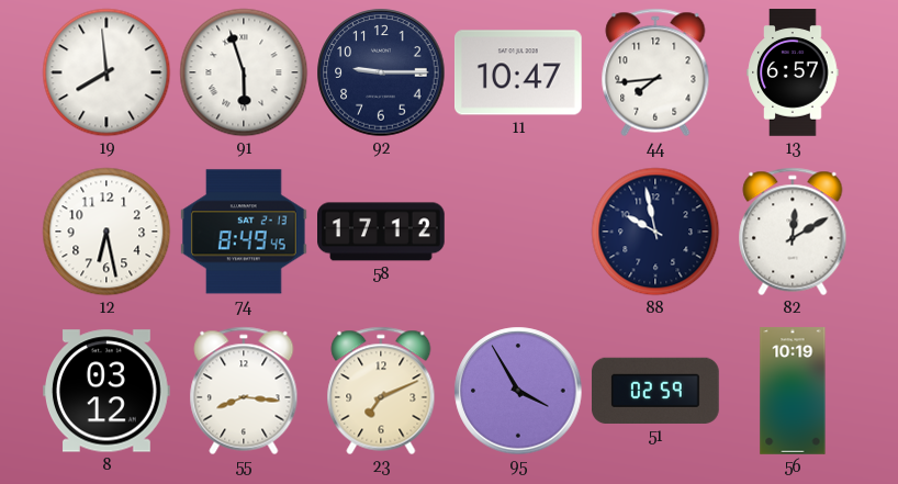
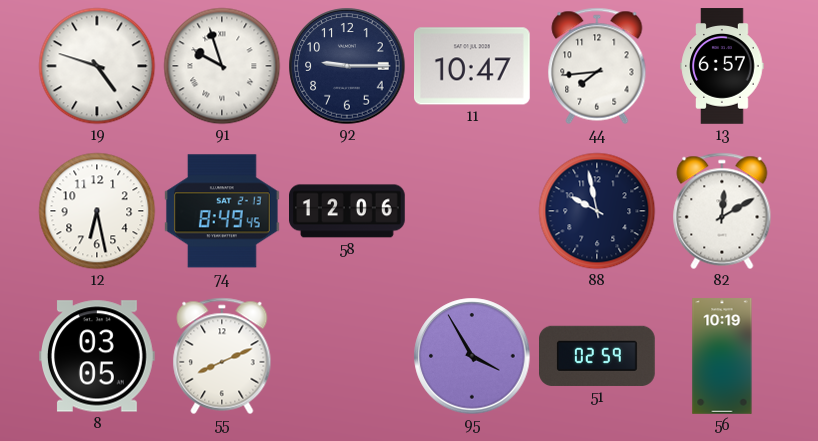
19: 7:59 -> 4:48
91: 5:57 -> 9:57
58: 17:12 -> 12:06
8: 03:12 -> 03:05
55: 8:16 -> 8:11
23: 7:11 -> none
